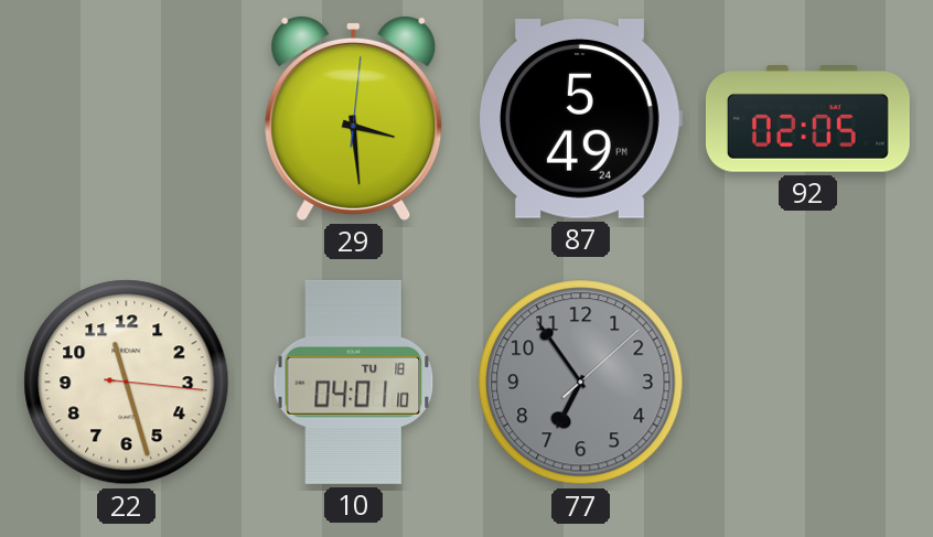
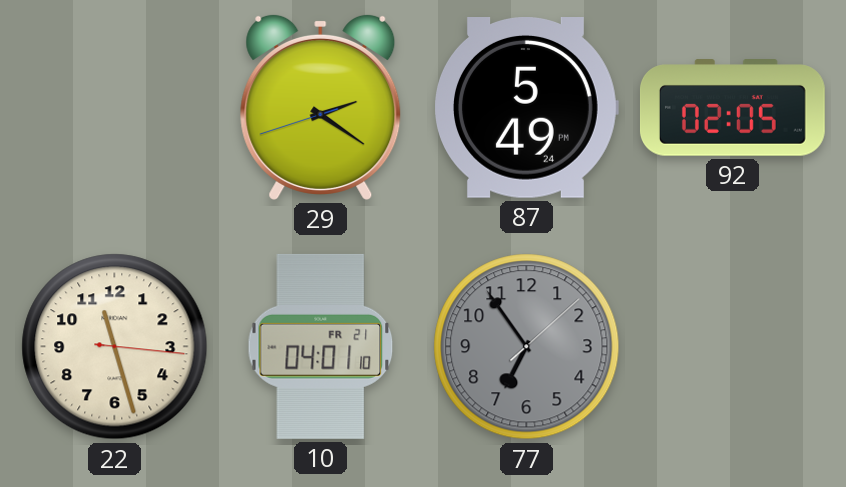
29: 3:29 -> 2:20
10 date: TU 18 -> FR 21
